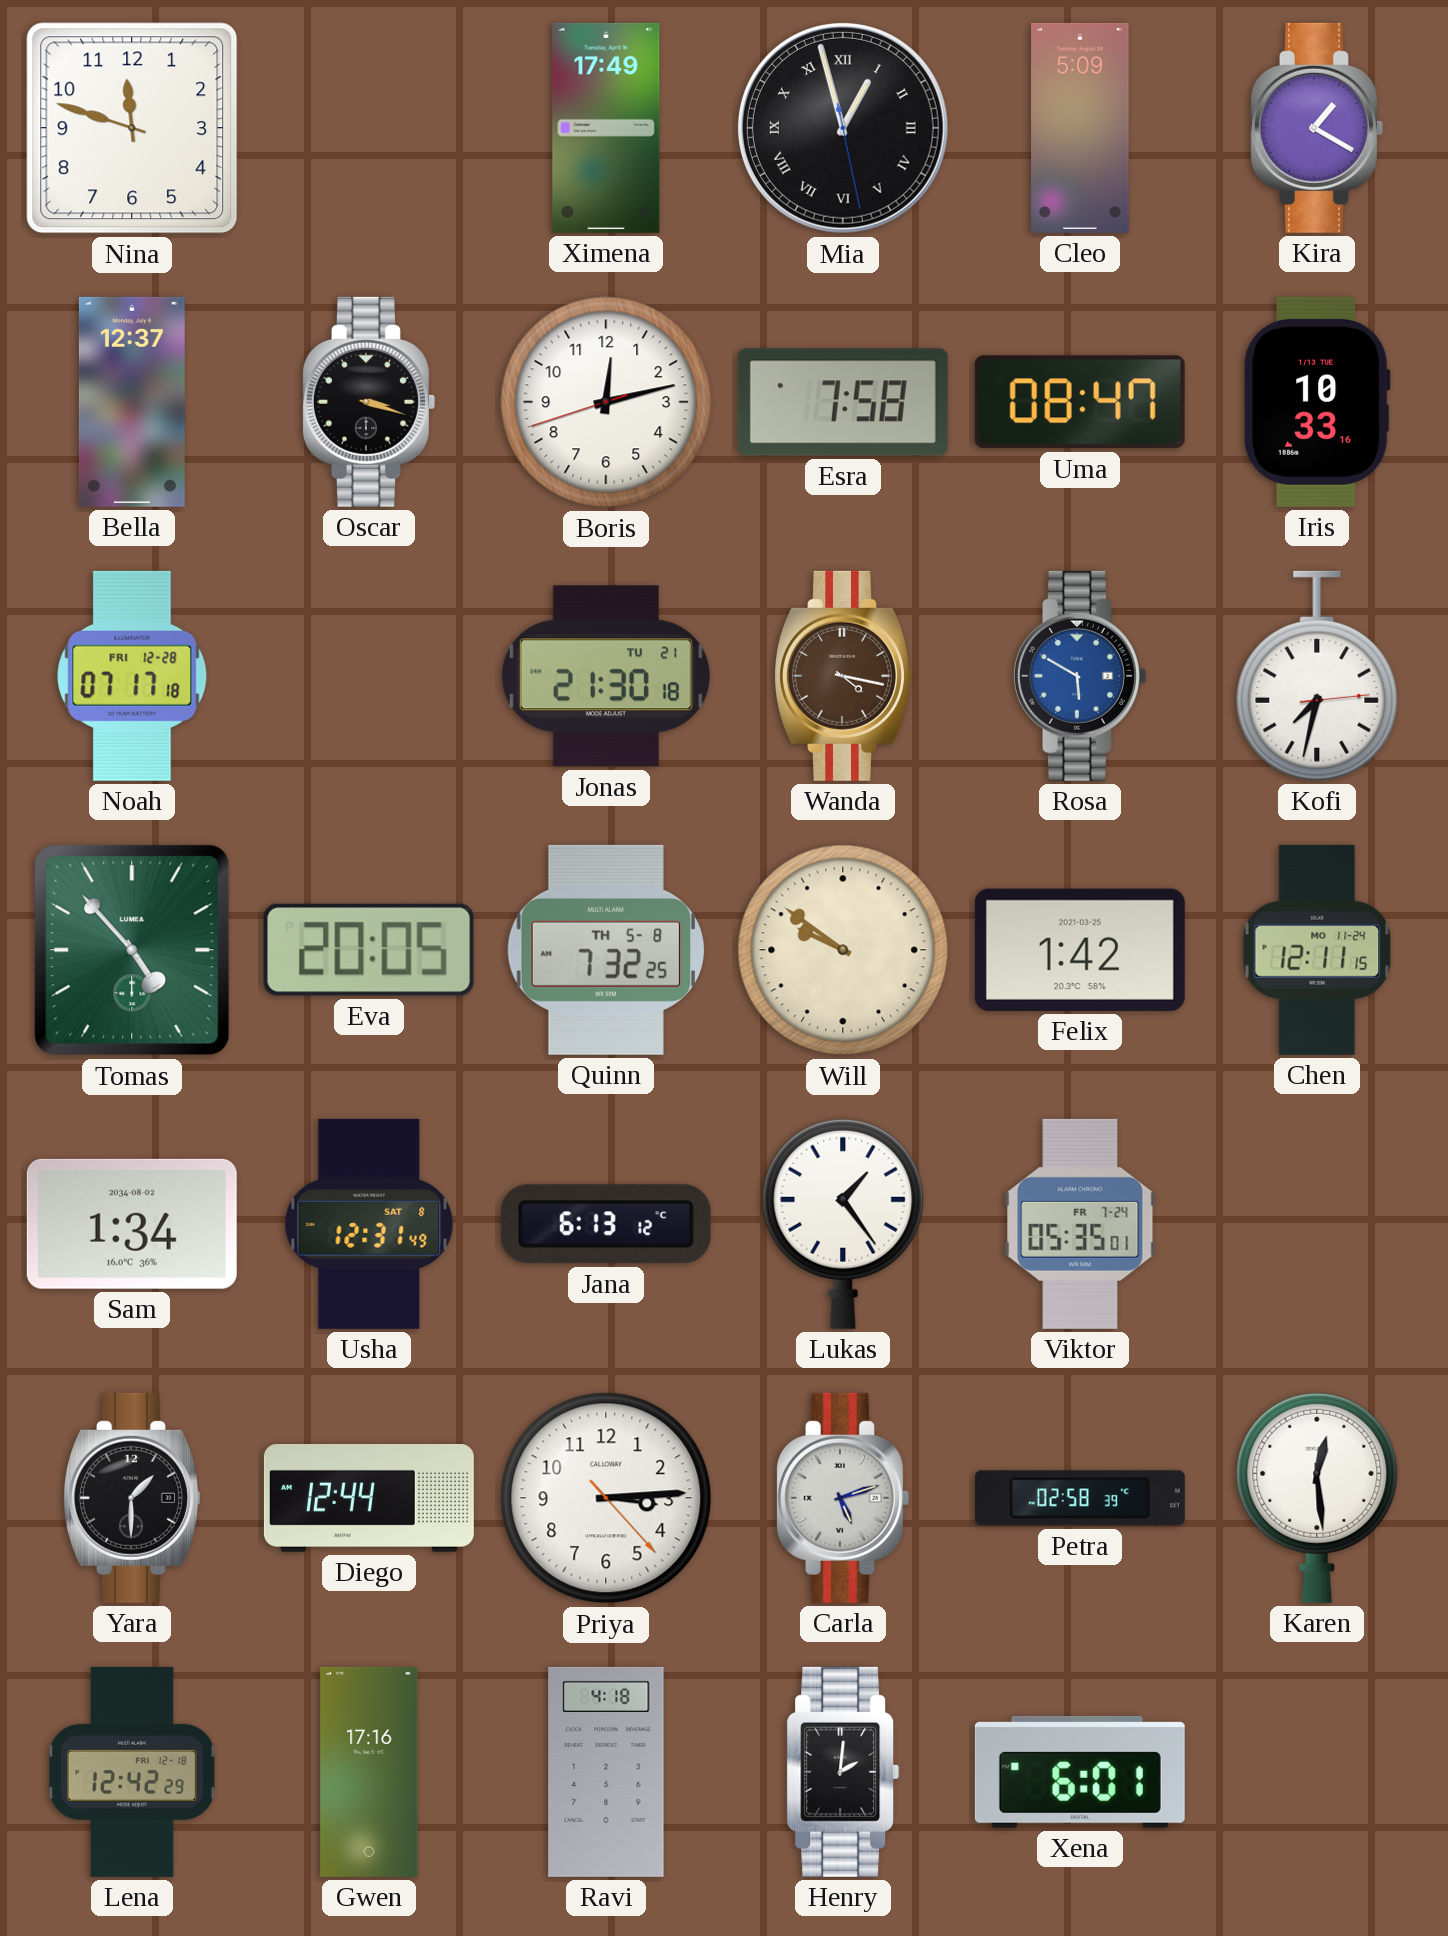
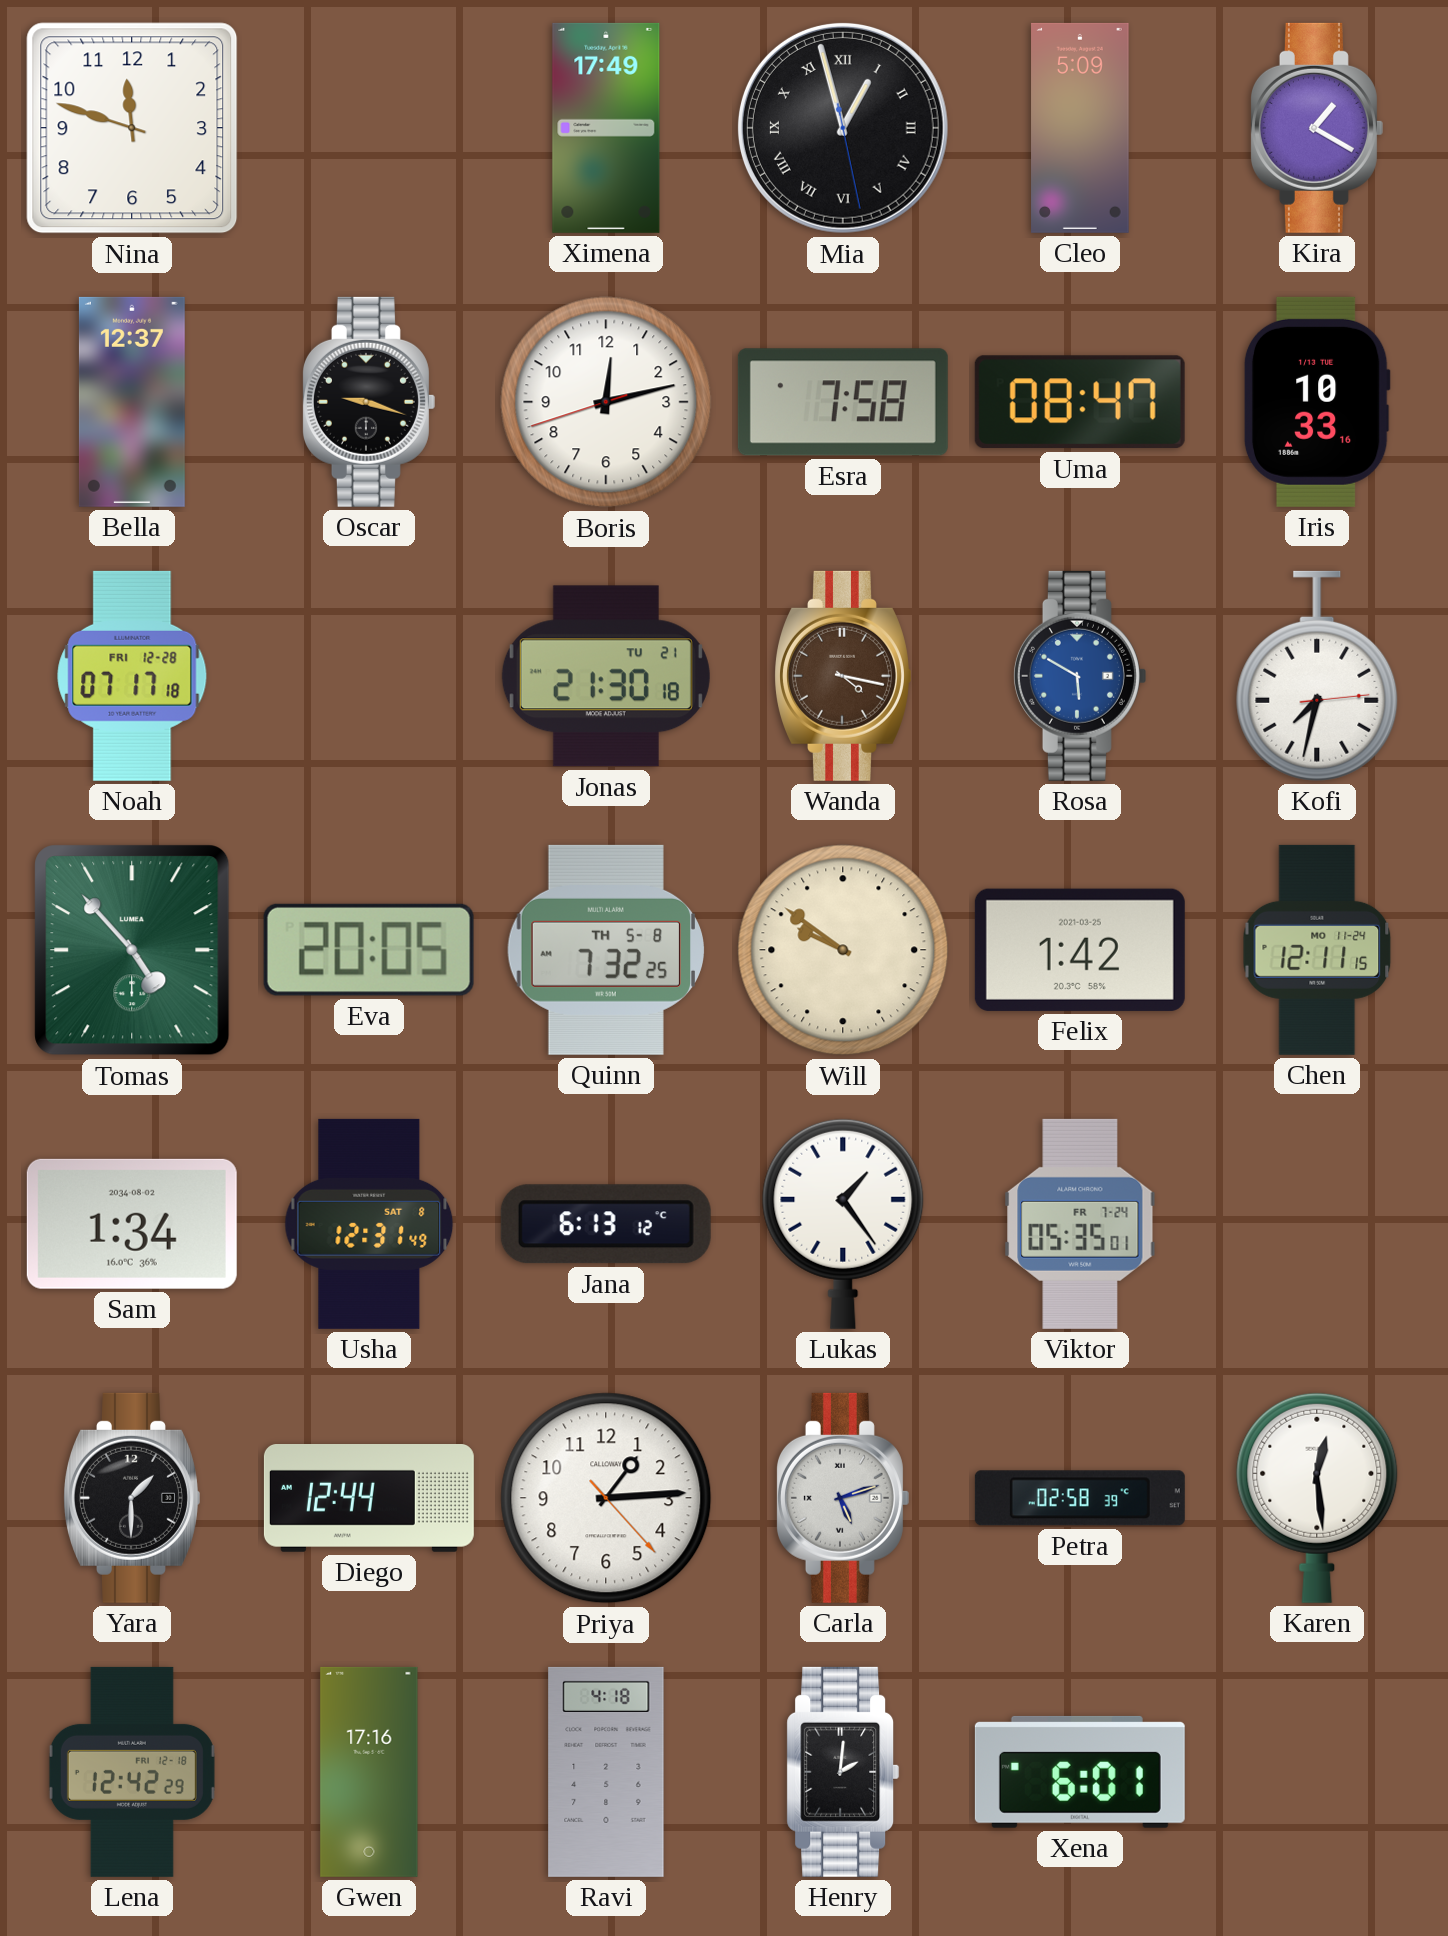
Oscar: 3:18 -> 9:18
Priya: 3:14 -> 1:14
